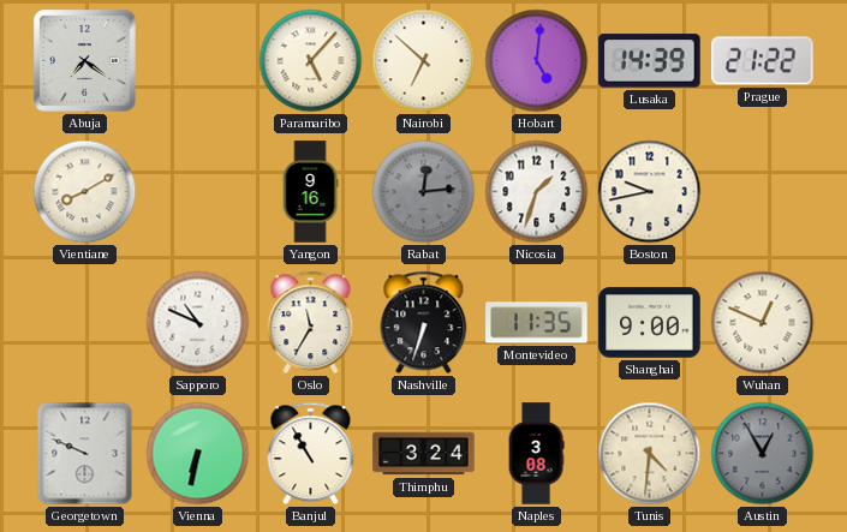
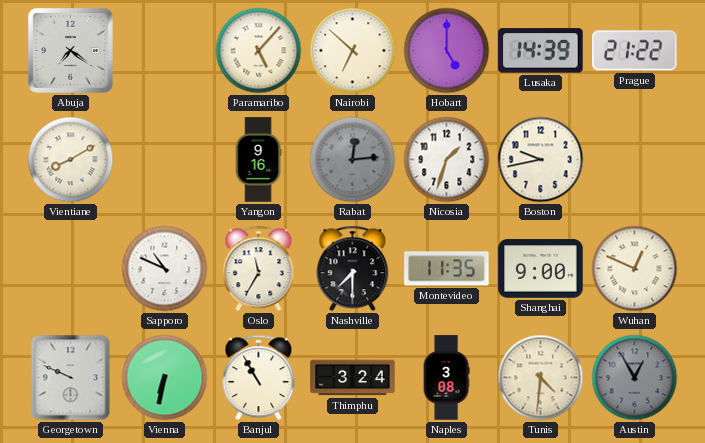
Hobart: 5:01 -> 5:00
Nashville: 6:33 -> 7:30
